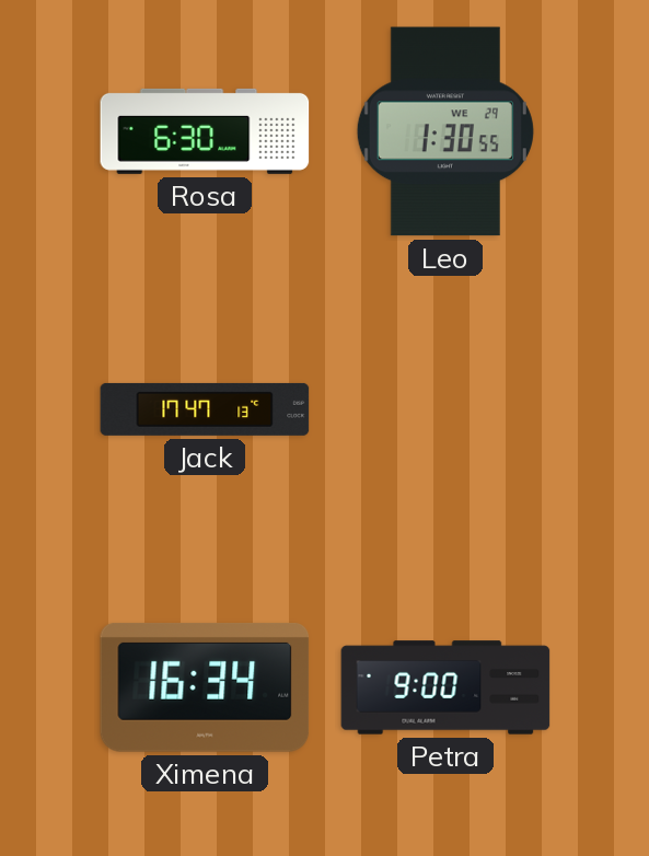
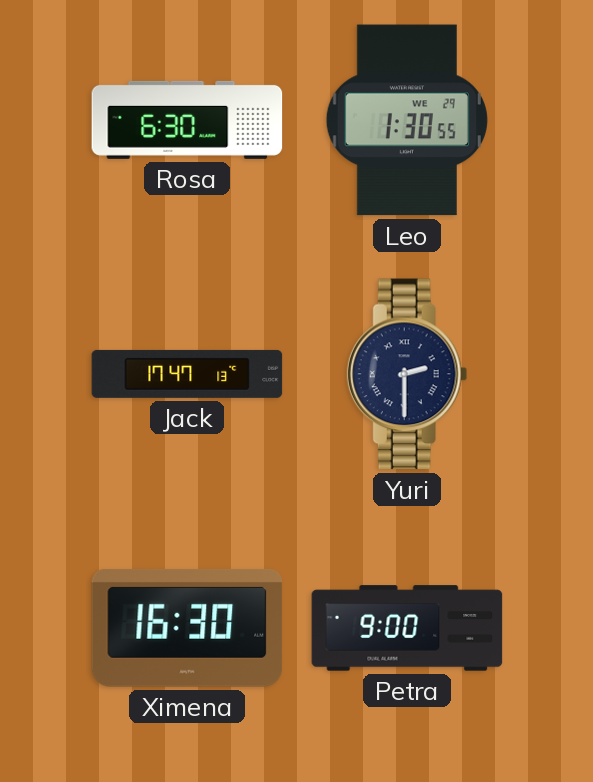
Yuri: none -> 2:30
Ximena: 16:34 -> 16:30
